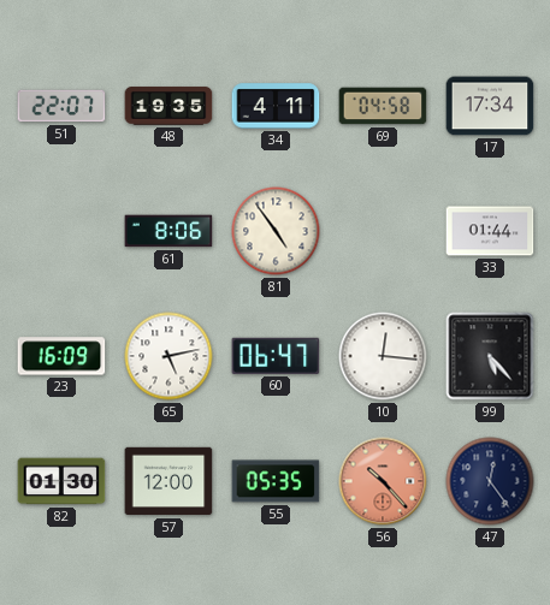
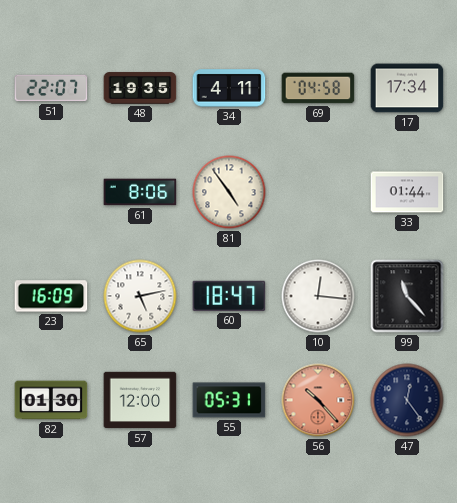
60: 06:47 -> 18:47
99: 5:23 -> 11:23
55: 05:35 -> 05:31
